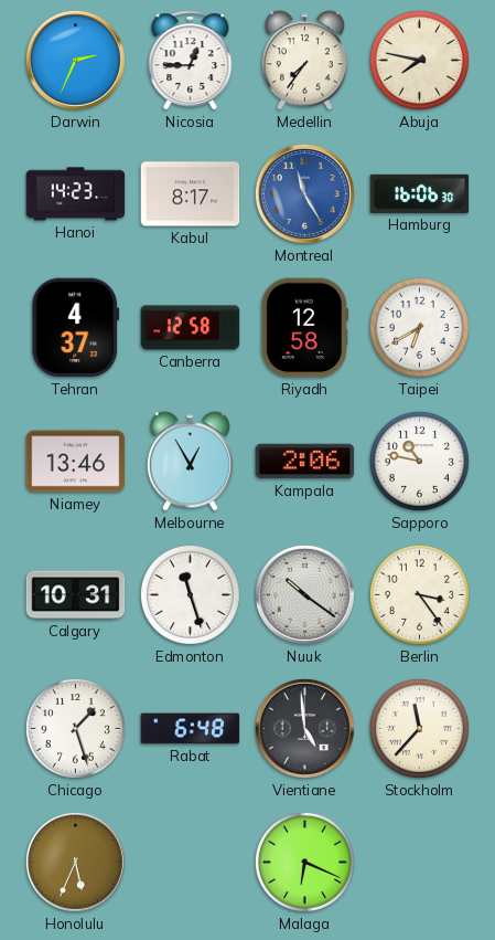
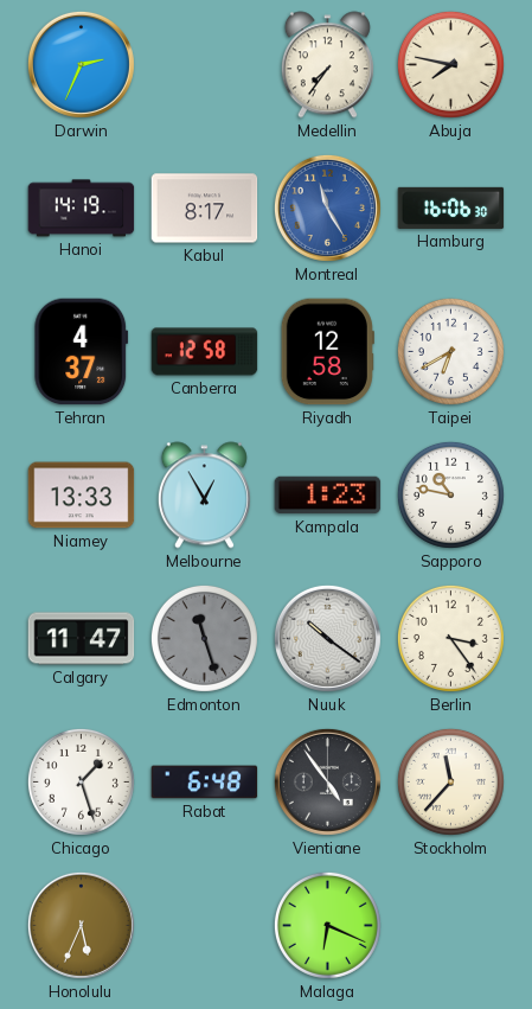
Nicosia: 12:45 -> none
Hanoi: 14:23 -> 14:19
Niamey: 13:46 -> 13:33
Kampala: 2:06 -> 1:23
Calgary: 10:31 -> 11:47
Edmonton dial: white -> grey
Vientiane: 4:59 -> 4:54
